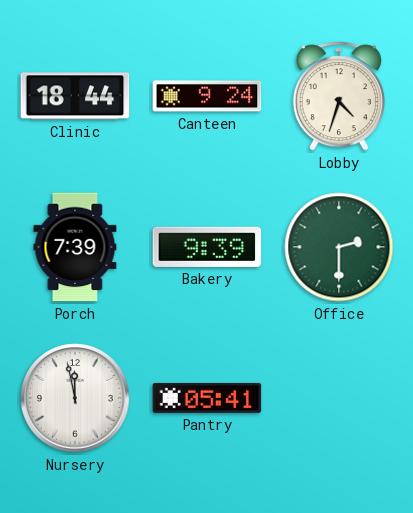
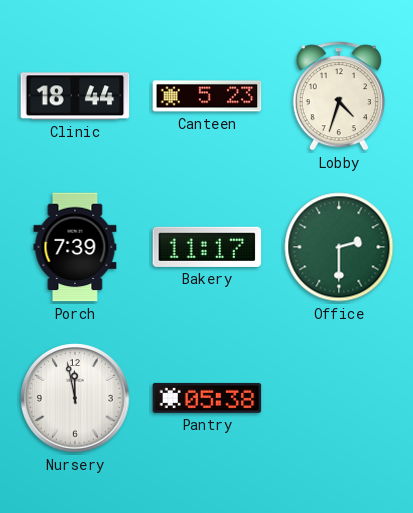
Canteen: 9:24 -> 5:23
Bakery: 9:39 -> 11:17
Pantry: 05:41 -> 05:38
